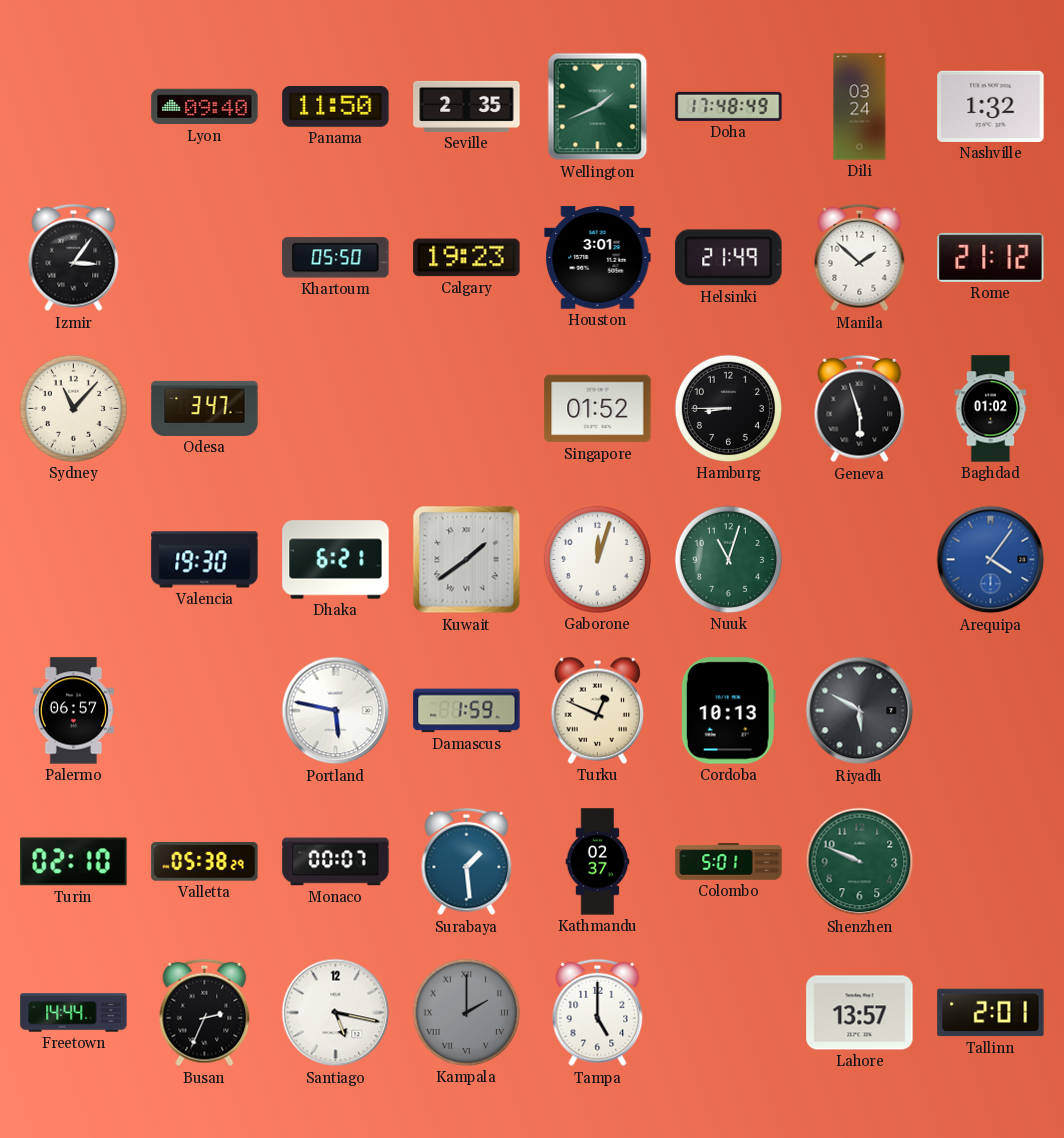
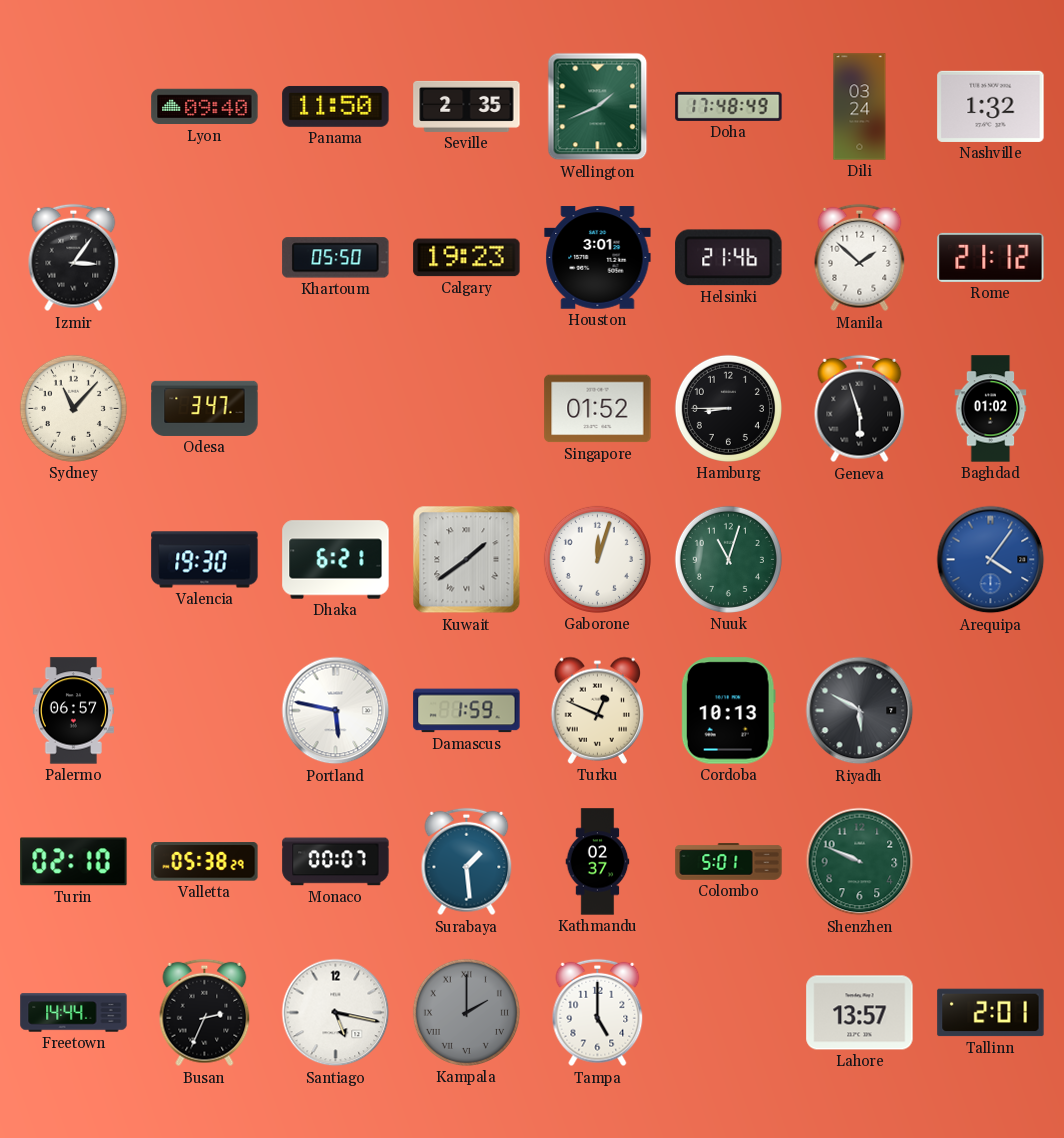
Helsinki: 21:49 -> 21:46
